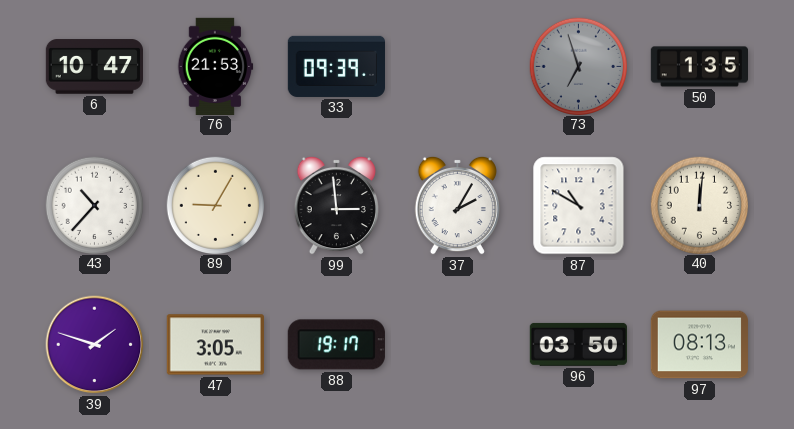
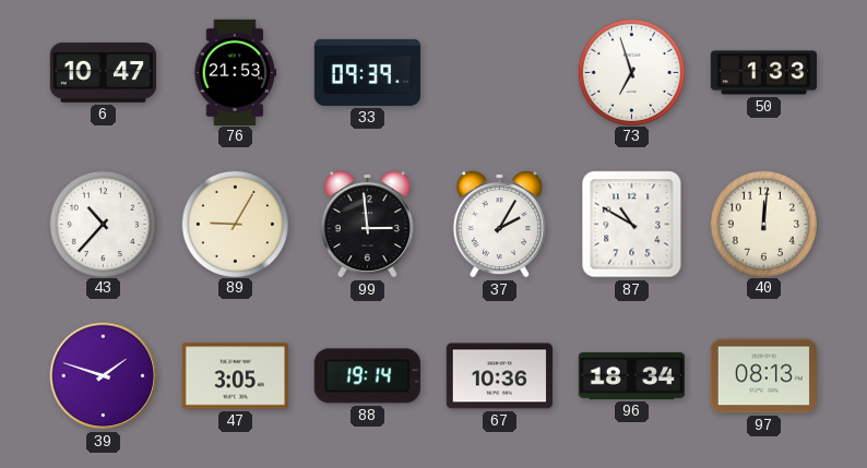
73 dial: grey -> white
50: 1:35 -> 1:33
88: 19:17 -> 19:14
67: none -> 10:36
96: 03:50 -> 18:34
